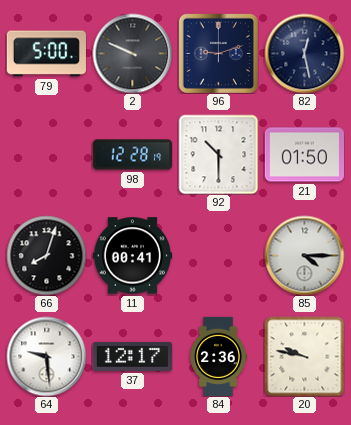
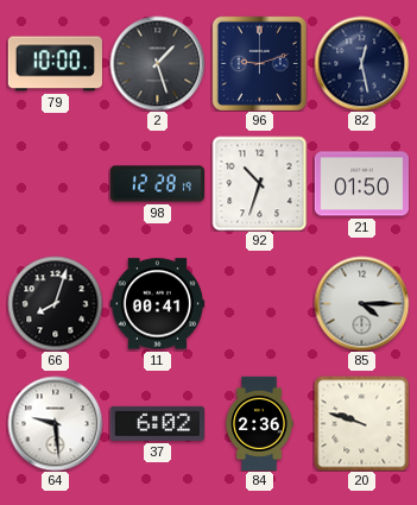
79: 5:00 -> 10:00
2: 9:49 -> 1:27
92: 10:30 -> 10:33
37: 12:17 -> 6:02
20: 9:47 -> 9:48
